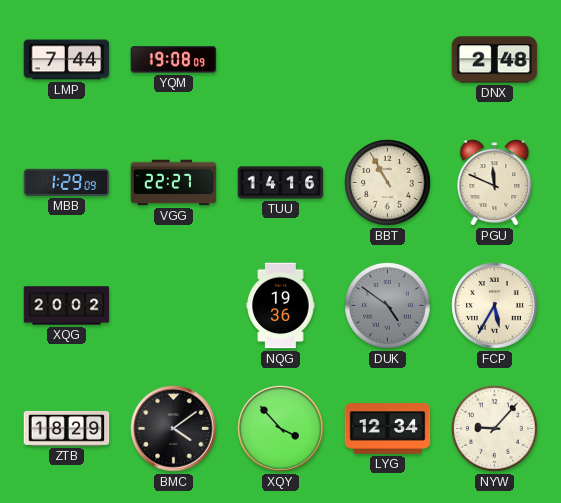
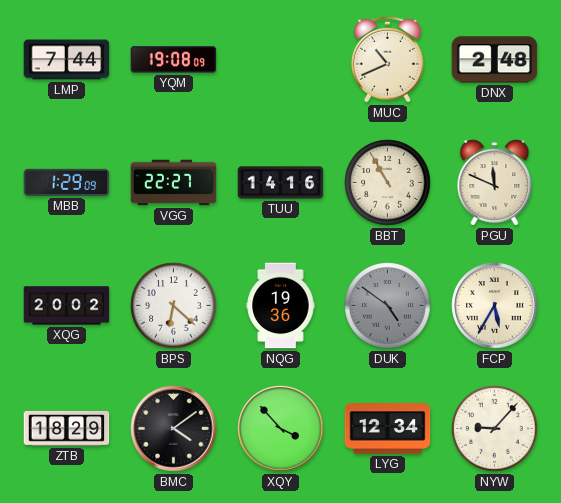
MUC: none -> 10:41
BPS: none -> 6:22
